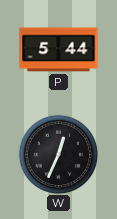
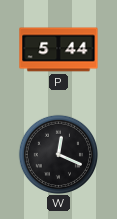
W: 12:34 -> 12:19
